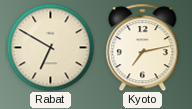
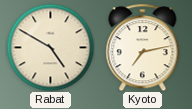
Rabat: 6:50 -> 4:50
